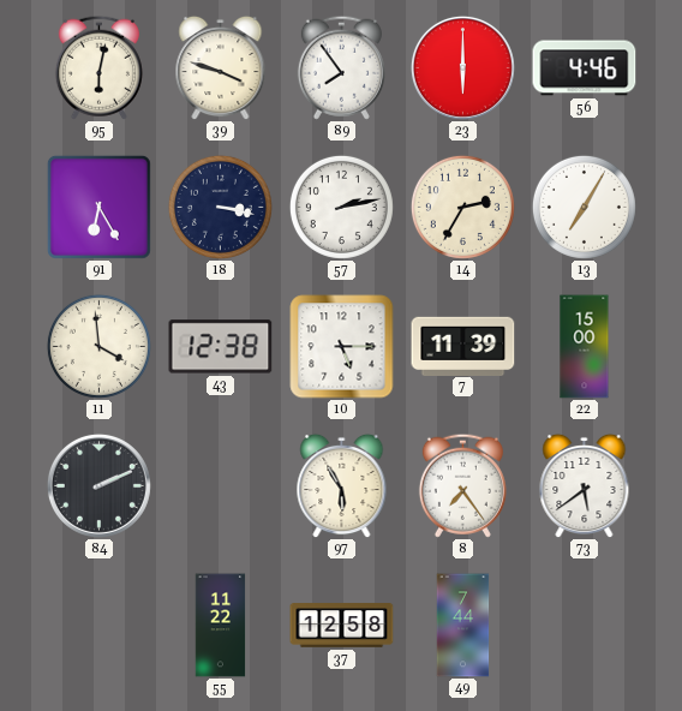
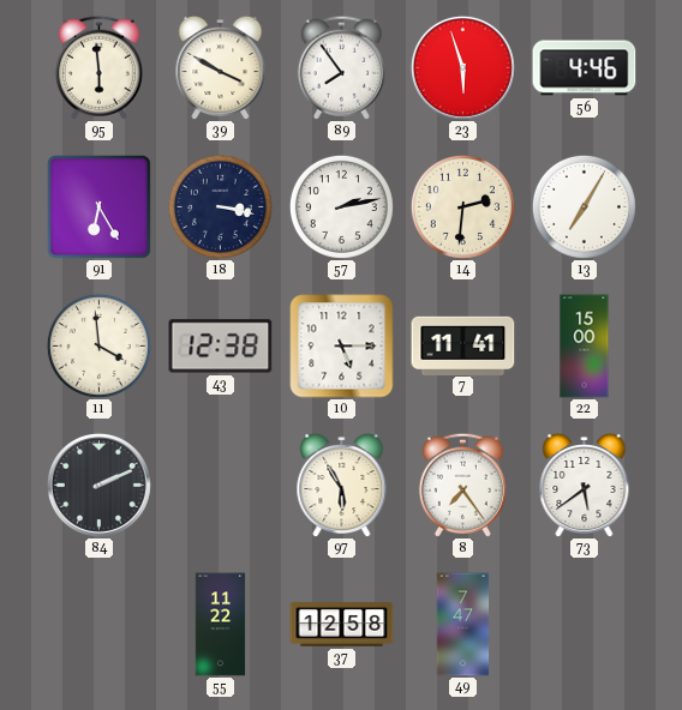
95: 6:02 -> 5:59
39: 3:48 -> 3:50
23: 6:00 -> 5:57
14: 2:35 -> 2:31
7: 11:39 -> 11:41
49: 7:44 -> 7:47
